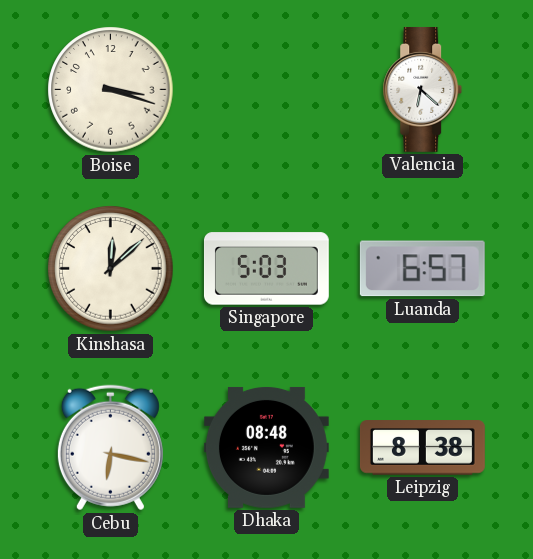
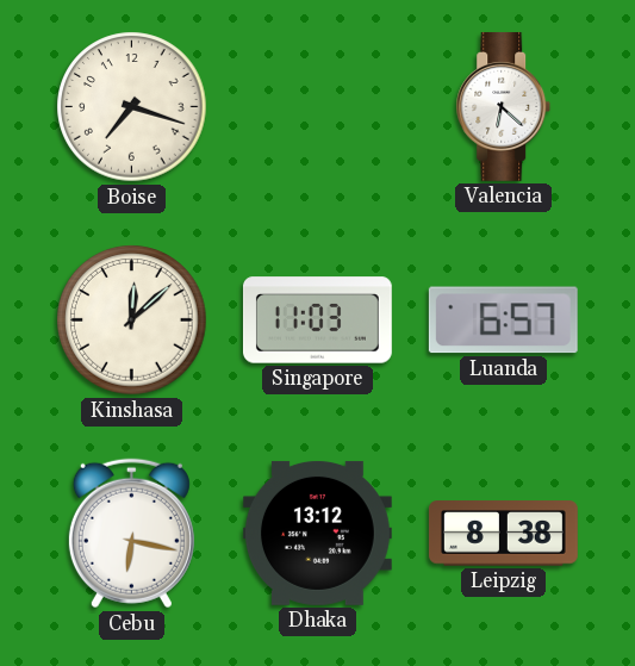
Boise: 3:18 -> 7:18
Singapore: 5:03 -> 11:03
Dhaka: 08:48 -> 13:12
